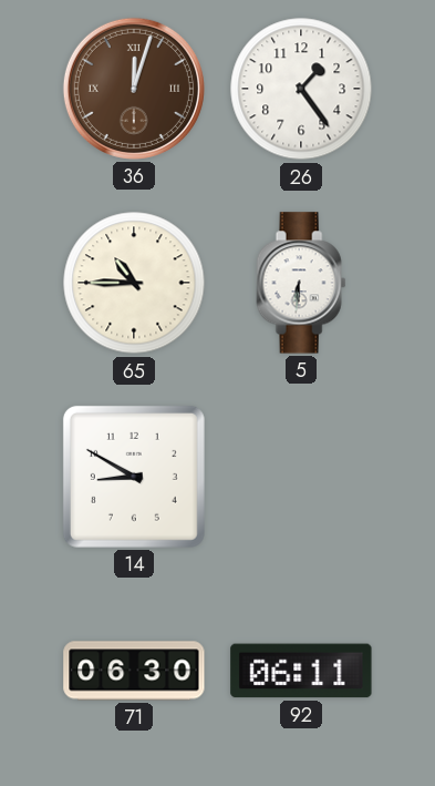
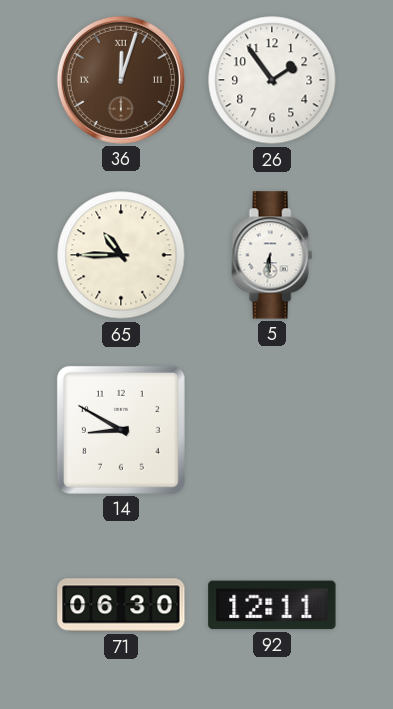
26: 1:24 -> 1:54
92: 06:11 -> 12:11
